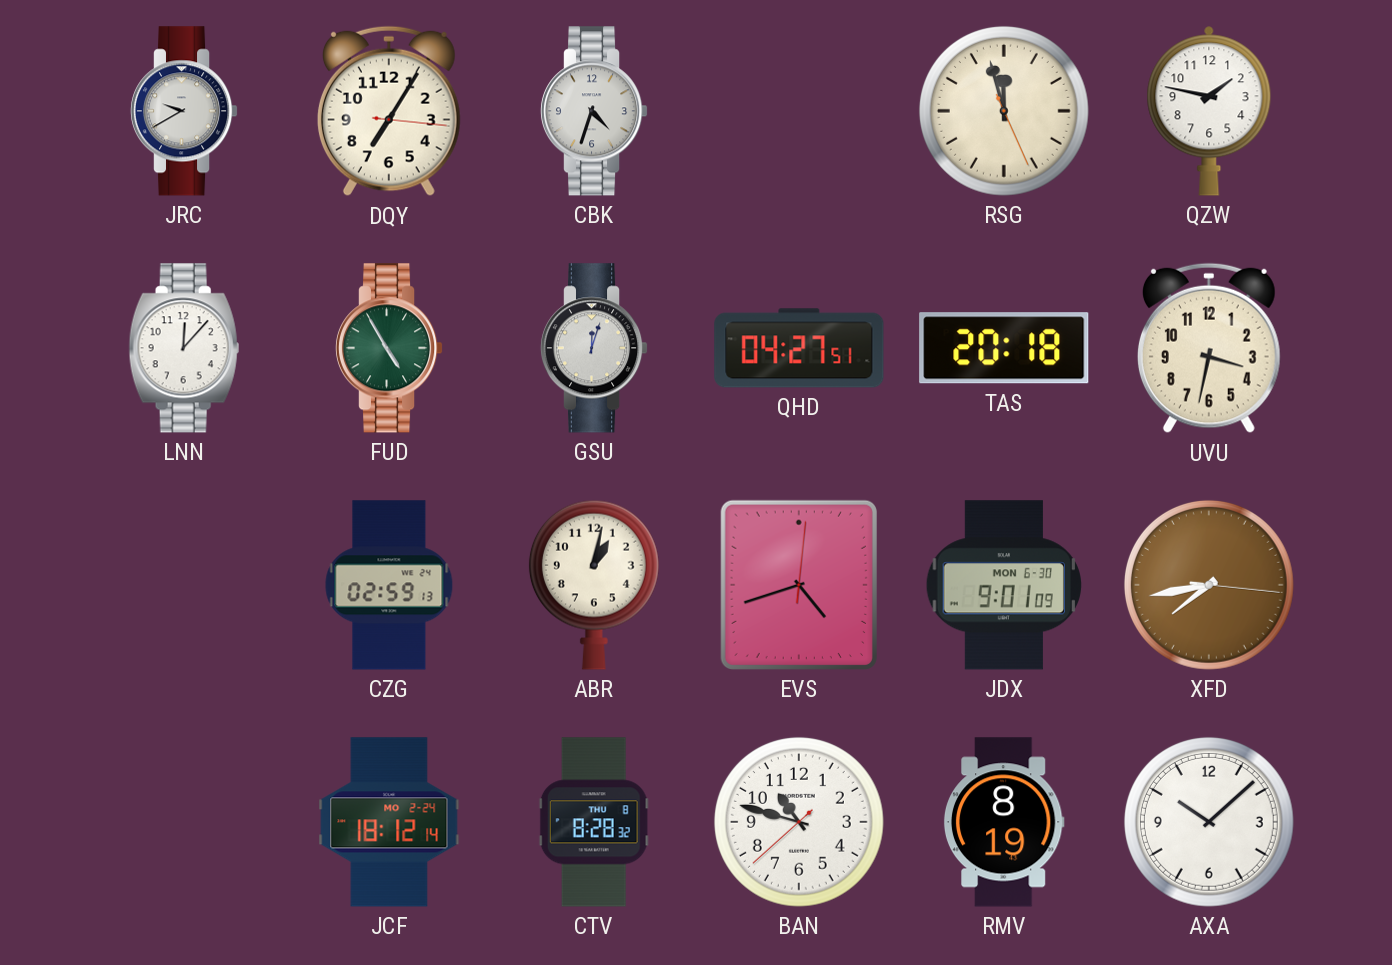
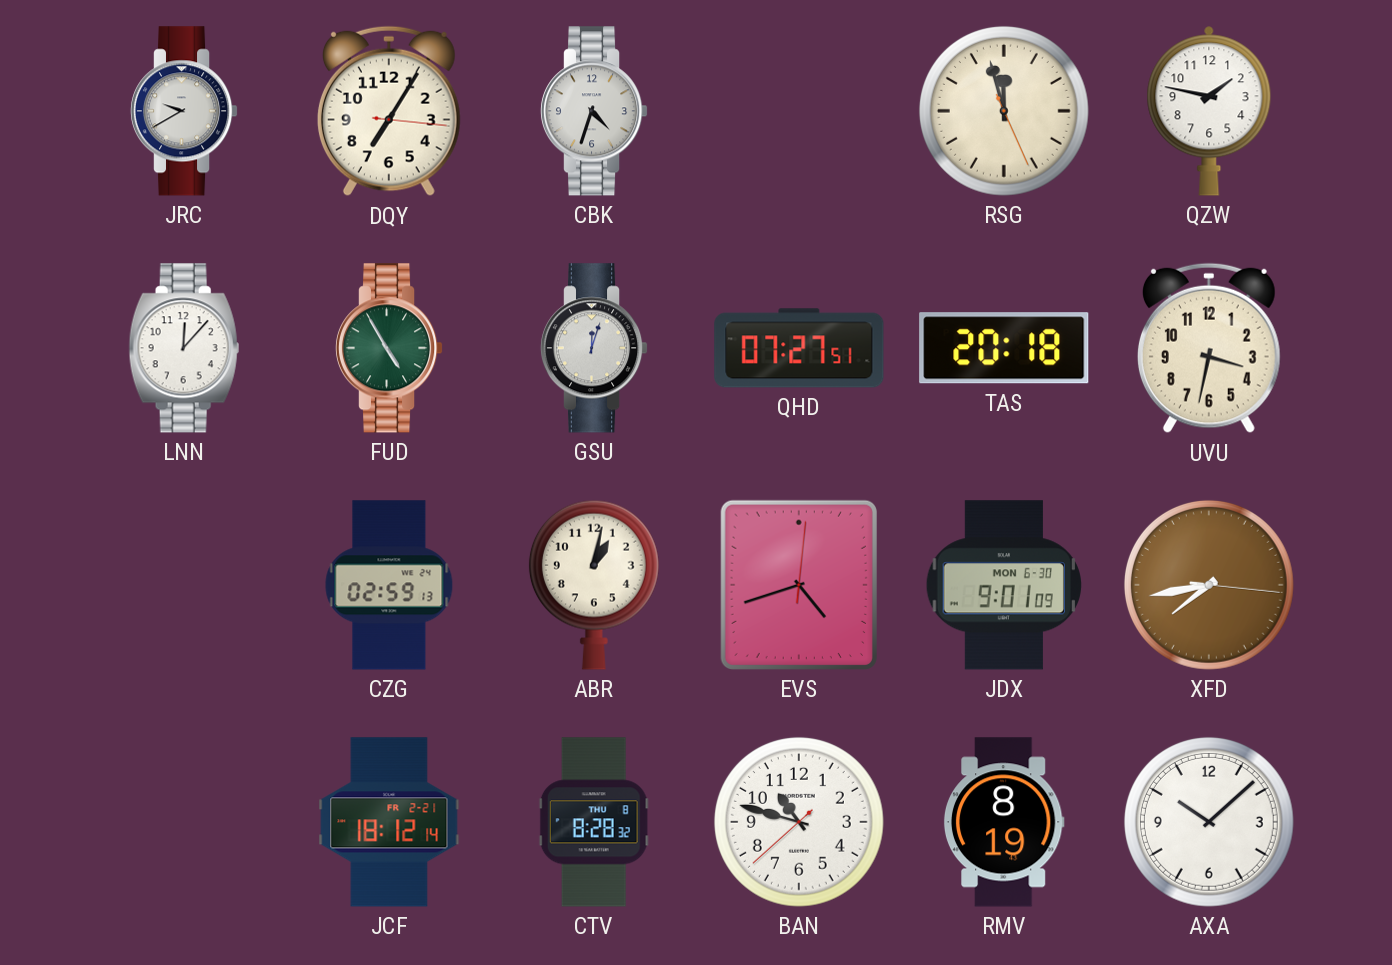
QHD: 04:27 -> 07:27
JCF date: MO 2-24 -> FR 2-21
